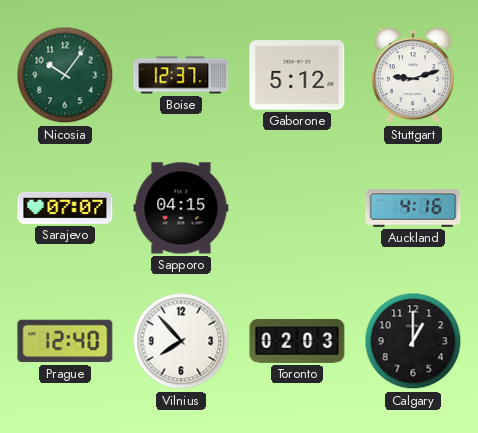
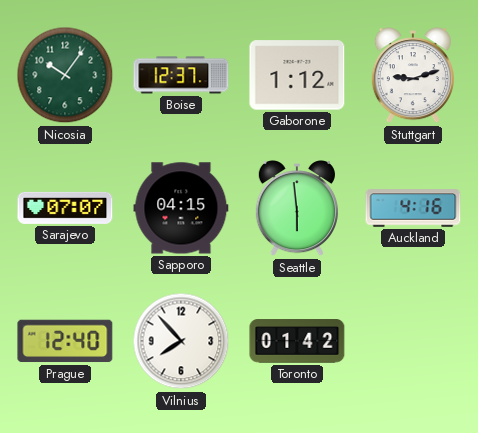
Gaborone: 5:12 -> 1:12
Seattle: none -> 5:59
Toronto: 02:03 -> 01:42
Calgary: 1:00 -> none
